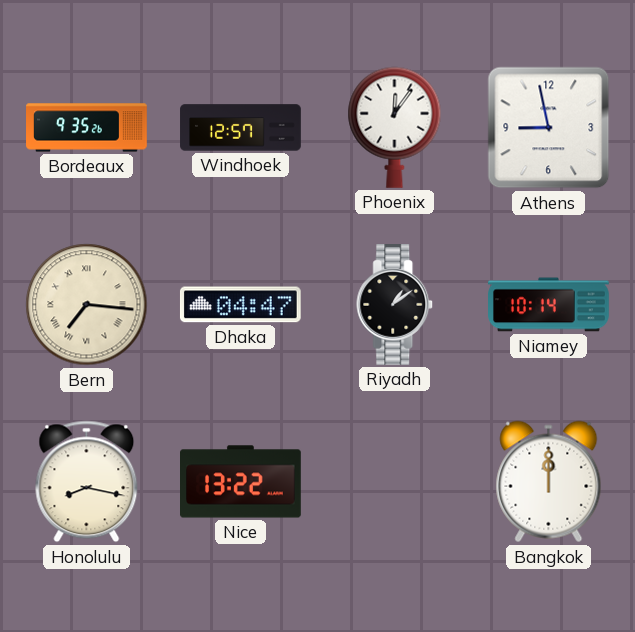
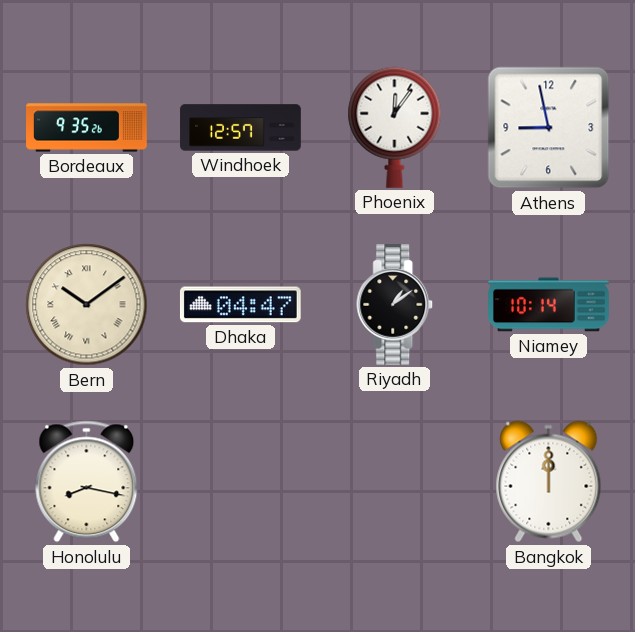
Bern: 7:16 -> 10:09
Nice: 13:22 -> none
